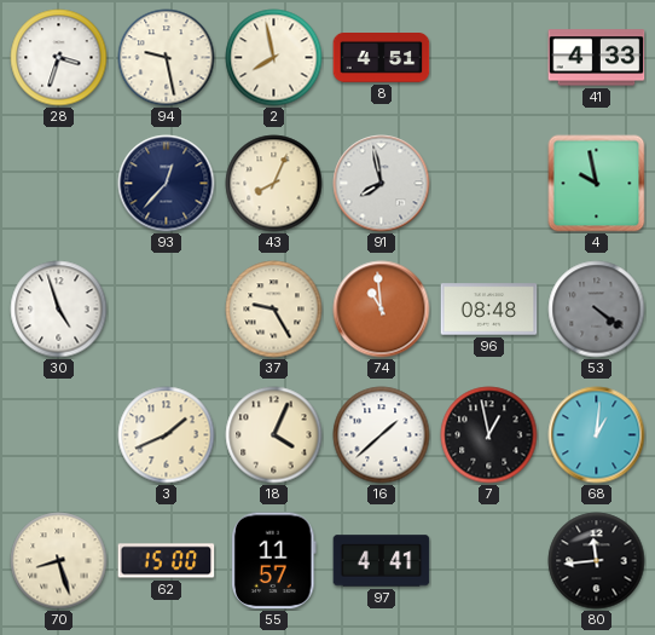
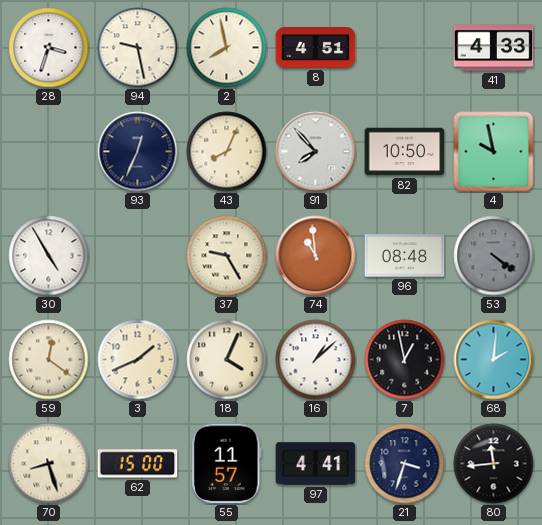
93: 12:37 -> 12:34
91: 7:58 -> 7:53
82: none -> 10:50
30: 4:57 -> 4:55
59: none -> 12:21
16: 1:38 -> 1:08
68: 1:01 -> 2:01
21: none -> 3:33
